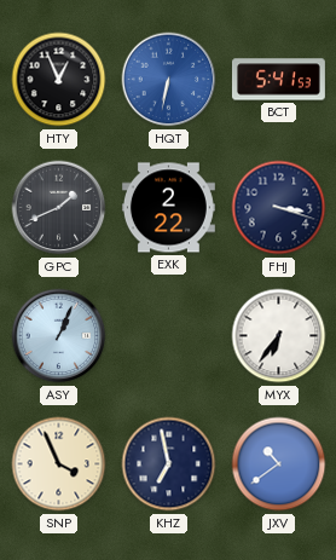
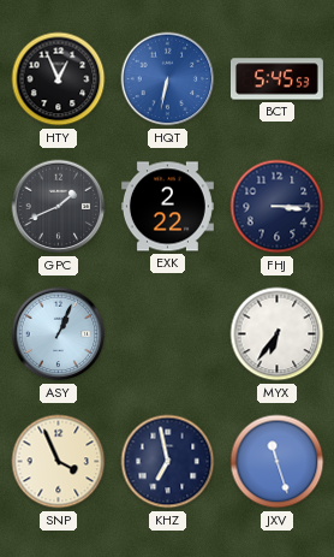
BCT: 5:41 -> 5:45
FHJ: 3:18 -> 3:15
JXV: 10:39 -> 11:27
